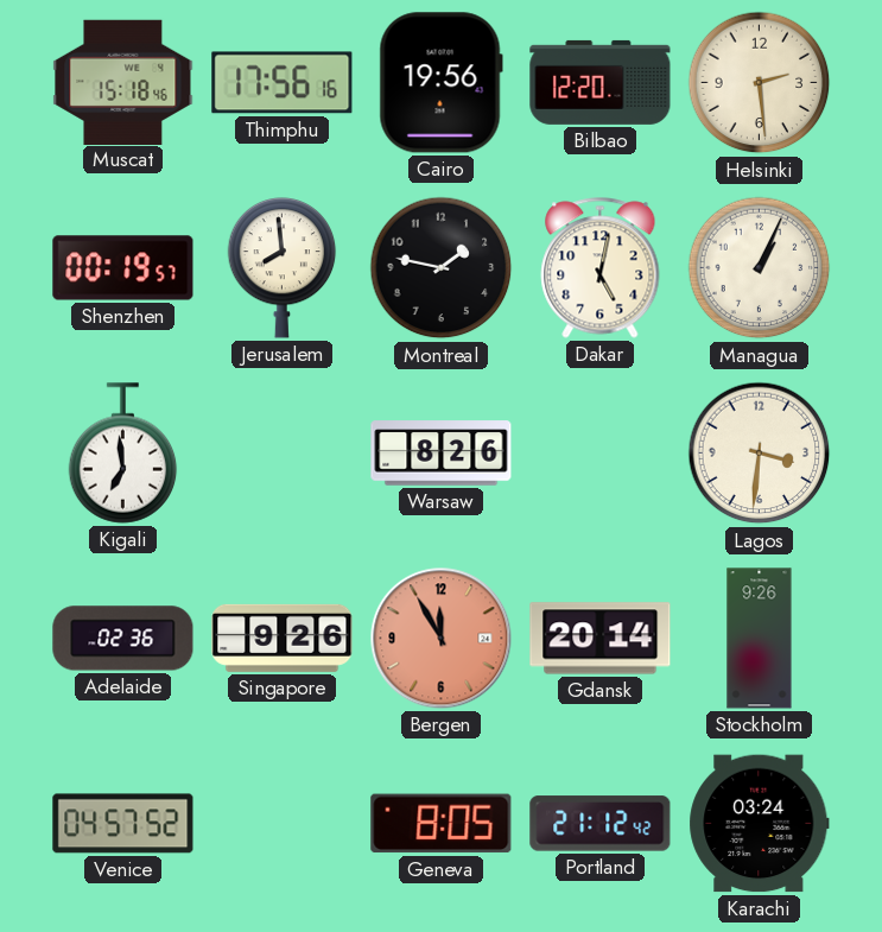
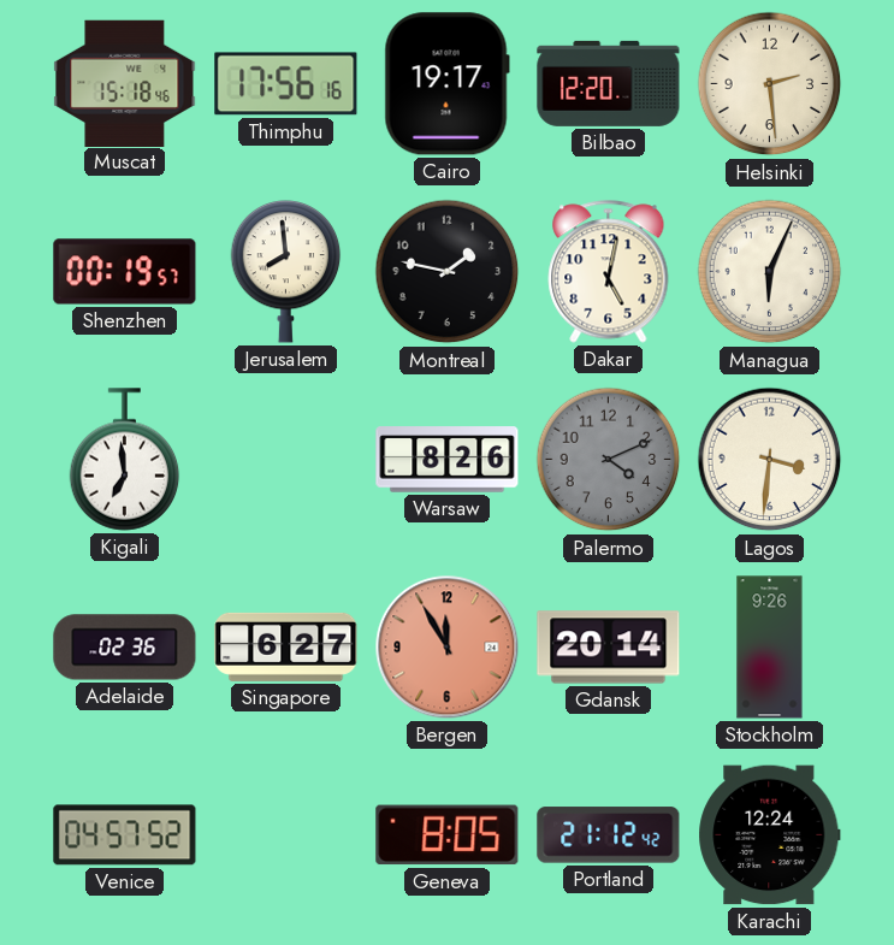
Cairo: 19:56 -> 19:17
Managua: 1:04 -> 6:04
Palermo: none -> 4:11
Singapore: 9:26 -> 6:27
Karachi: 03:24 -> 12:24
